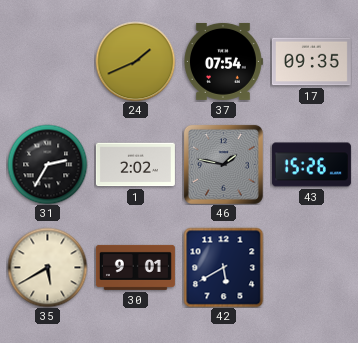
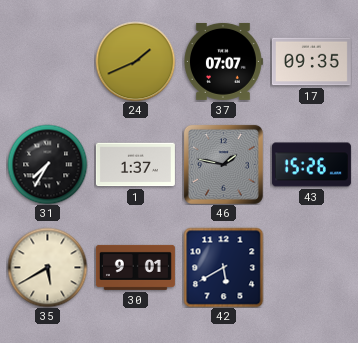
37: 07:54 -> 07:07
31: 2:35 -> 7:35
1: 2:02 -> 1:37
